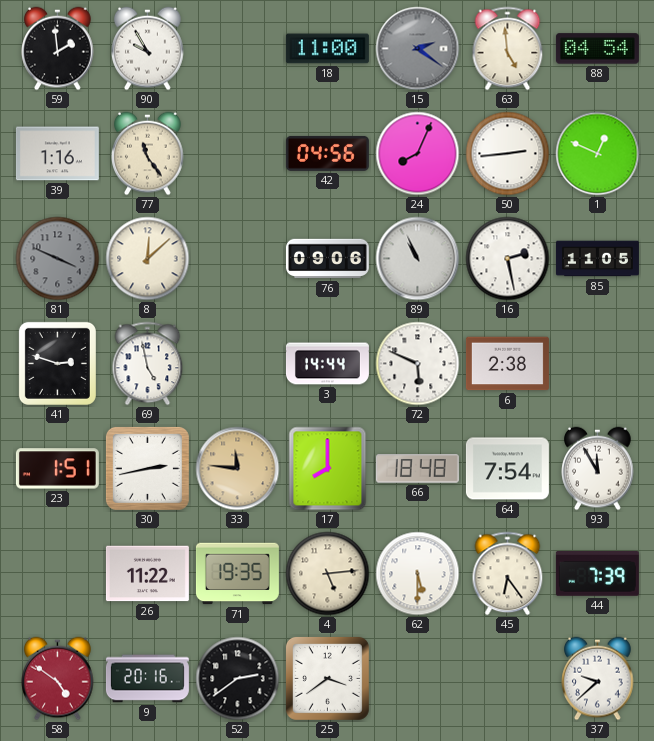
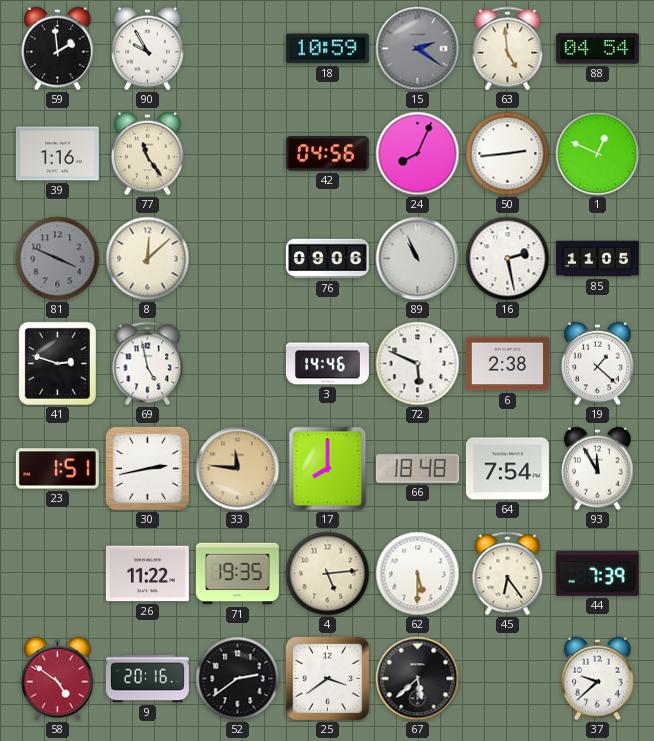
18: 11:00 -> 10:59
3: 14:44 -> 14:46
19: none -> 1:22
67: none -> 5:38
